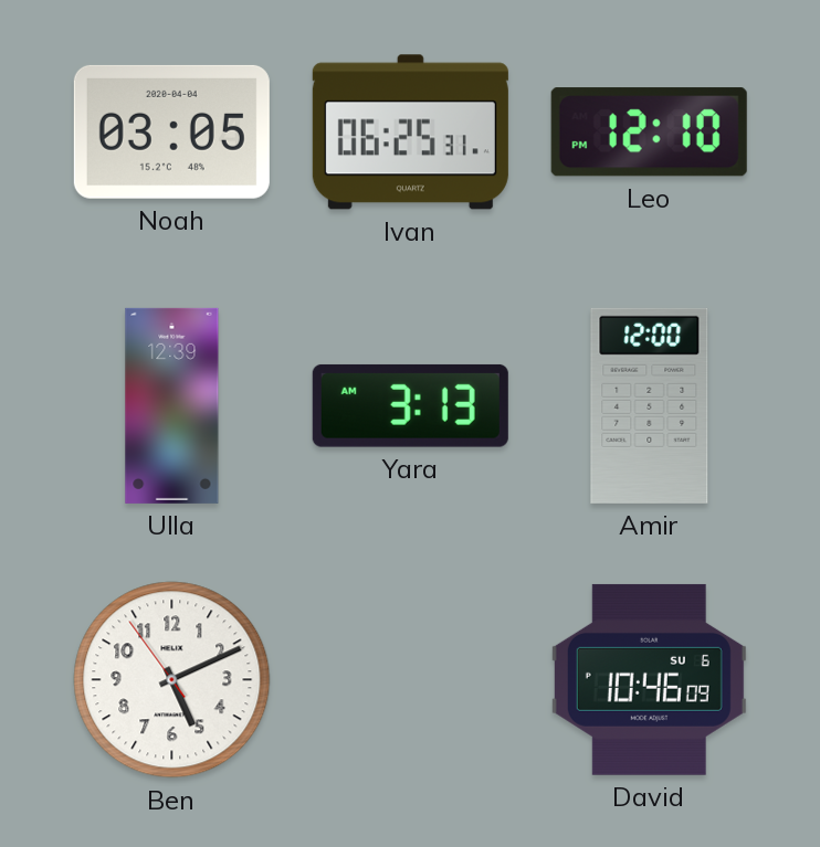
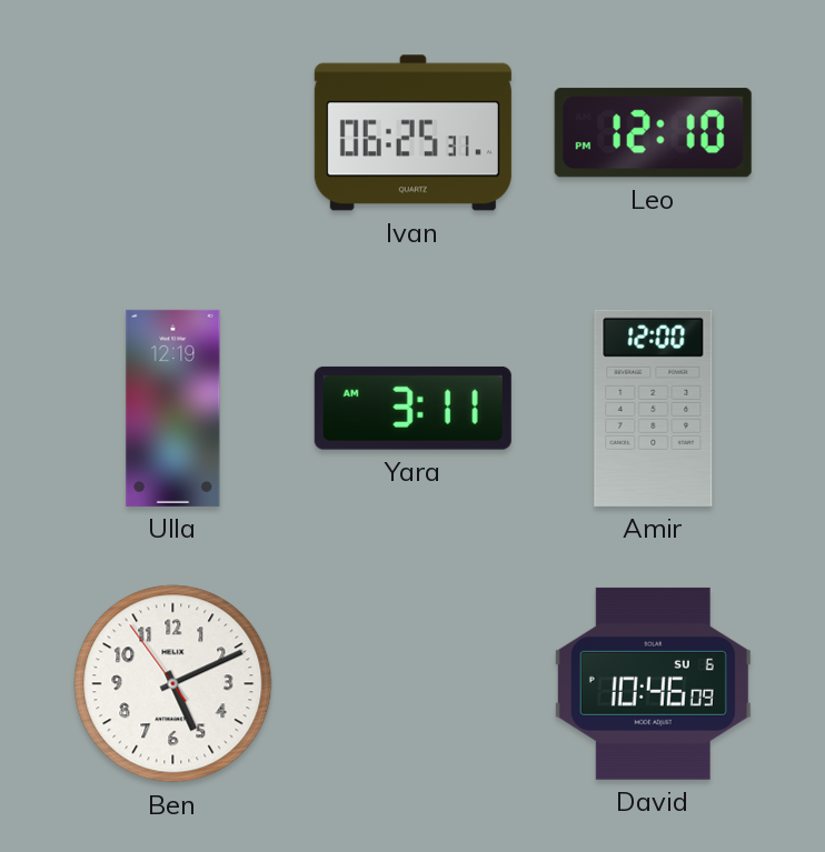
Noah: 03:05 -> none
Ulla: 12:39 -> 12:19
Yara: 3:13 -> 3:11
